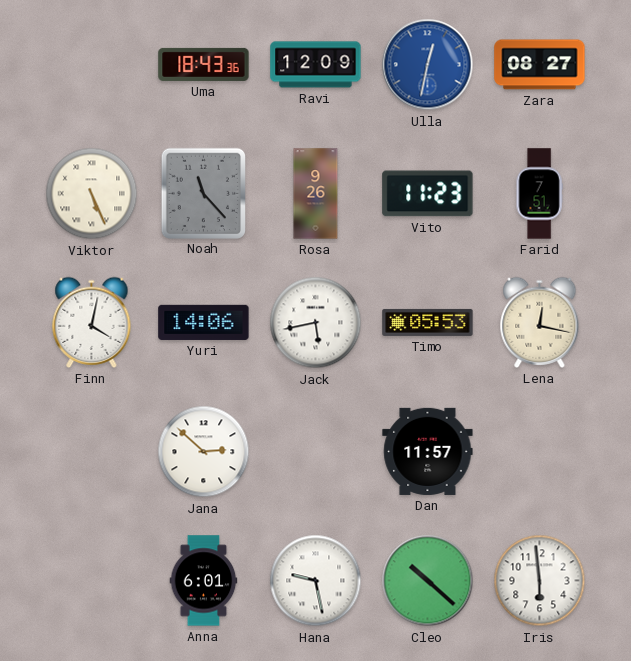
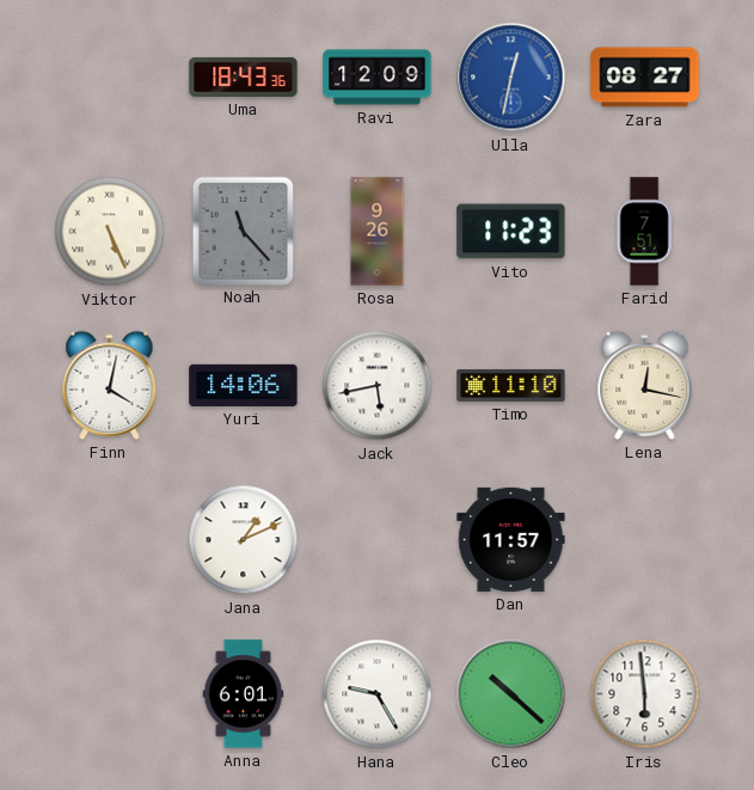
Timo: 05:53 -> 11:10
Jana: 2:52 -> 1:11
Hana: 9:28 -> 9:25
